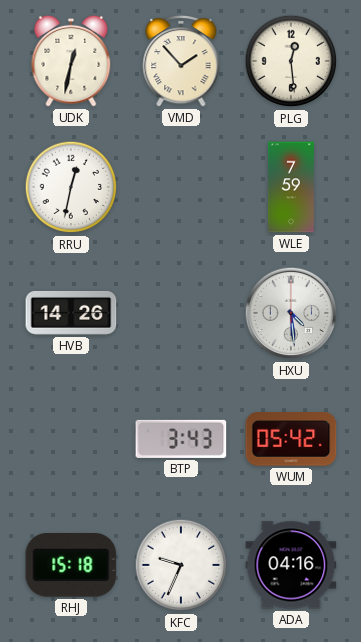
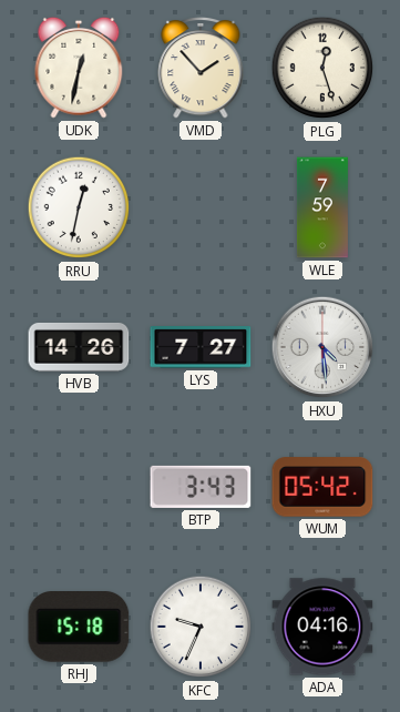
PLG: 12:29 -> 12:27
LYS: none -> 7:27
